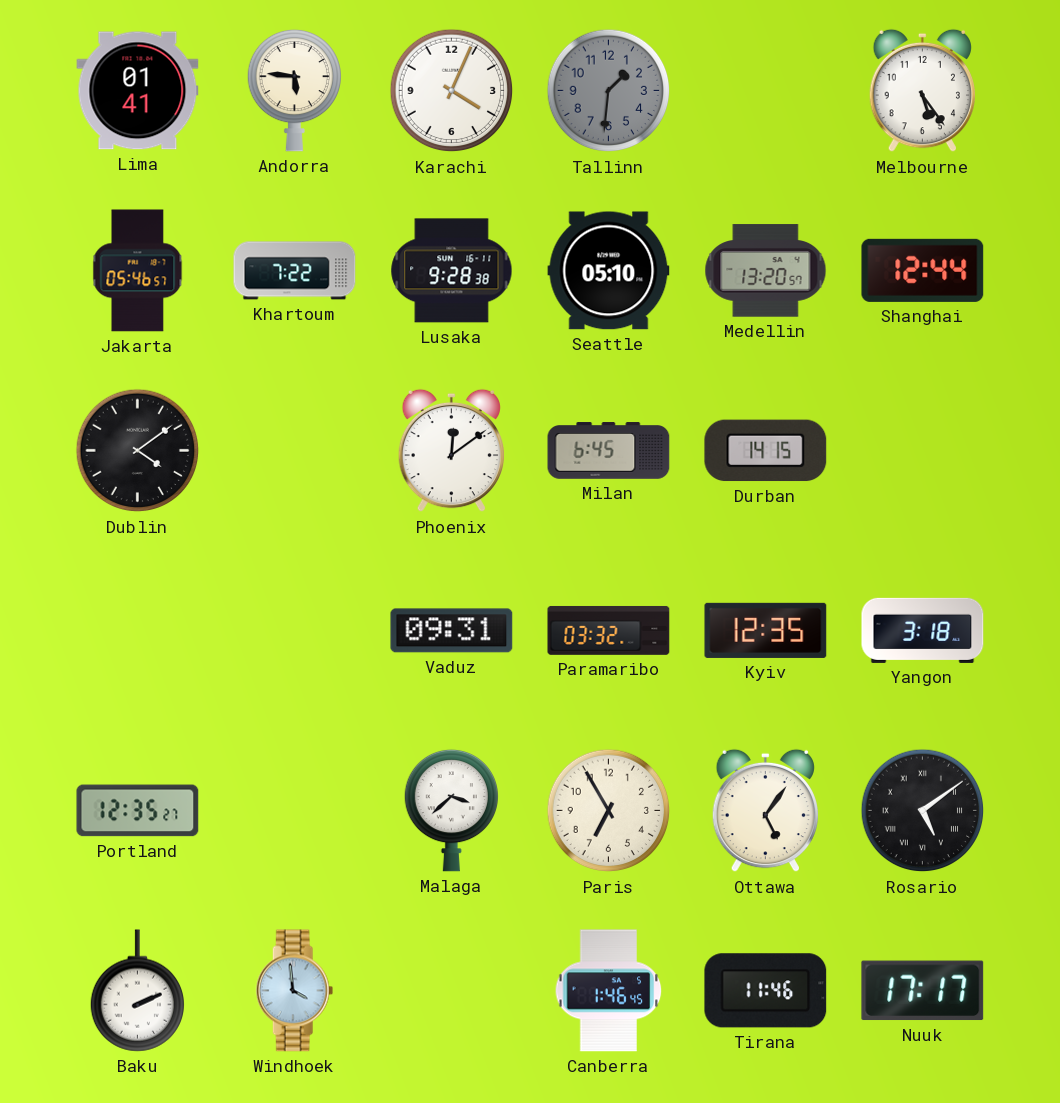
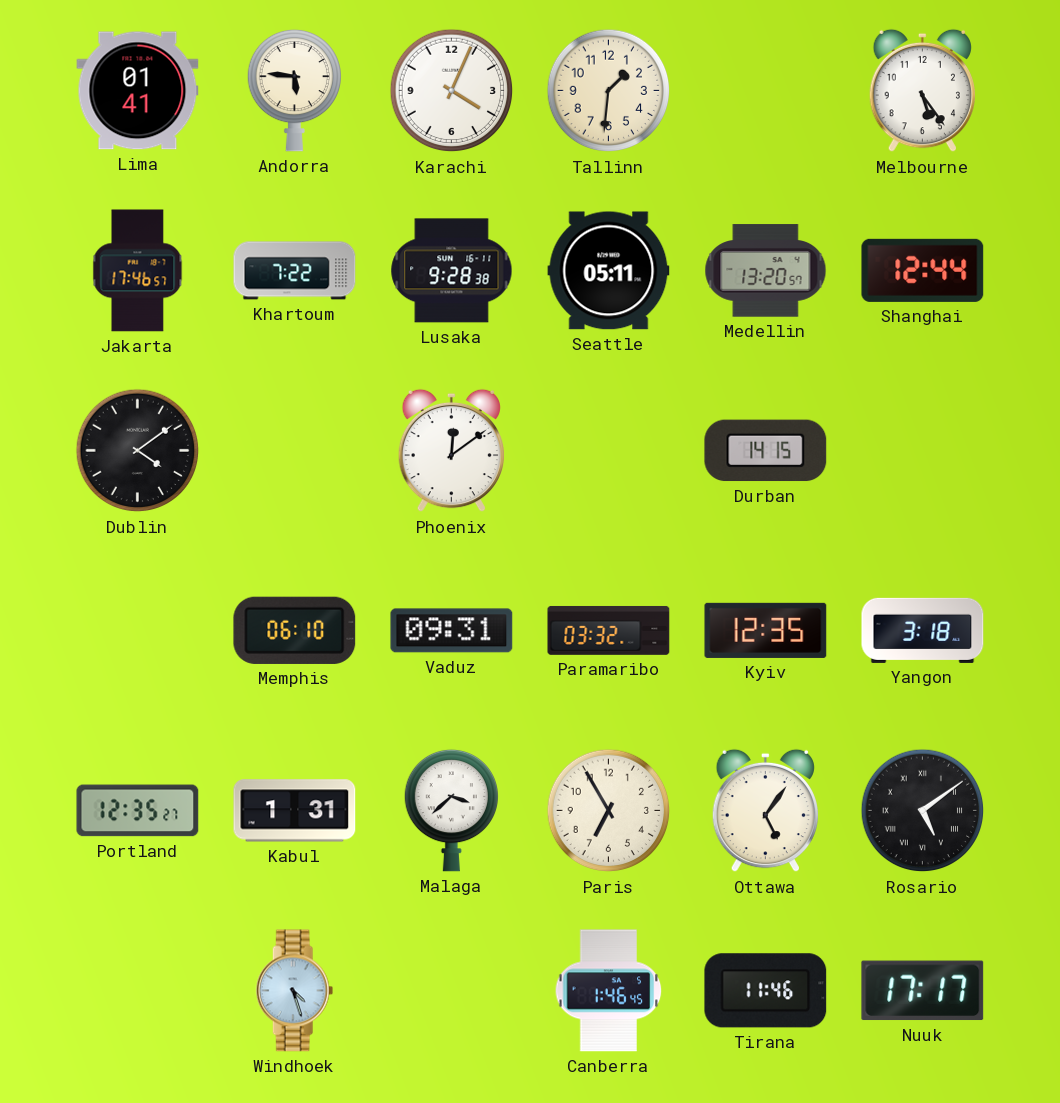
Tallinn dial: grey -> cream
Jakarta: 05:46 -> 17:46
Seattle: 05:10 -> 05:11
Milan: 6:45 -> none
Memphis: none -> 06:10
Kabul: none -> 1:31
Baku: 2:11 -> none
Windhoek: 3:59 -> 4:27
